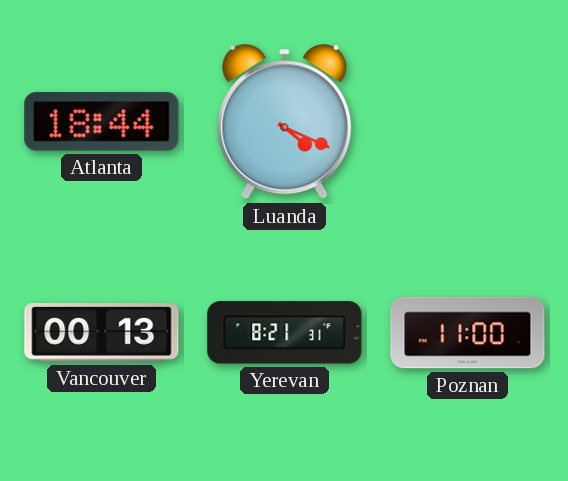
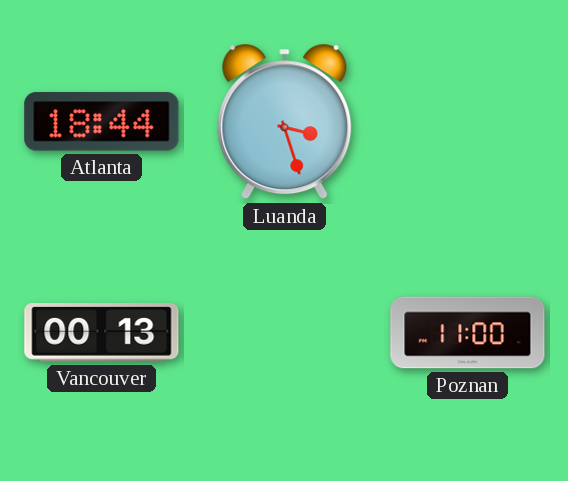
Luanda: 4:19 -> 3:27
Yerevan: 8:21 -> none
